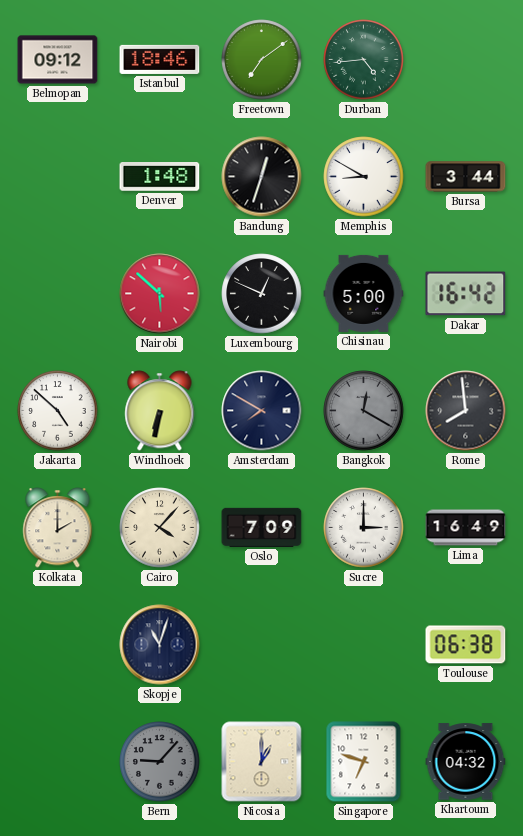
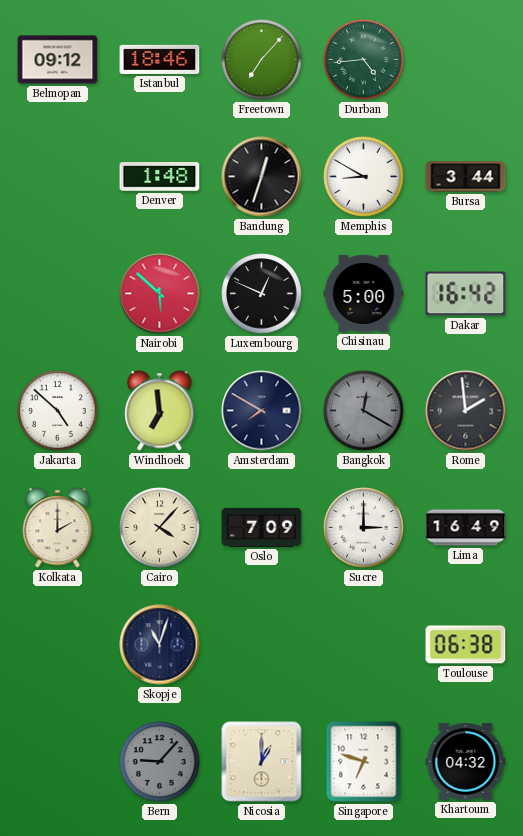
Freetown: 7:09 -> 7:07
Windhoek: 6:32 -> 6:59
Rome: 7:59 -> 1:59
